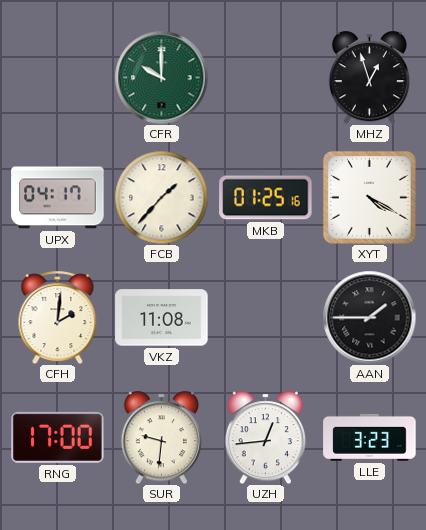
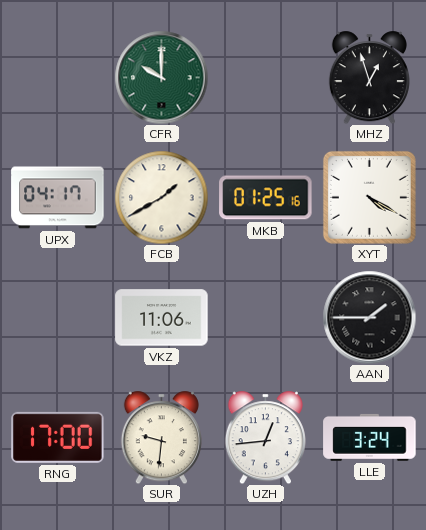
FCB: 1:37 -> 1:40
CFH: 2:01 -> none
VKZ: 11:08 -> 11:06
LLE: 3:23 -> 3:24
